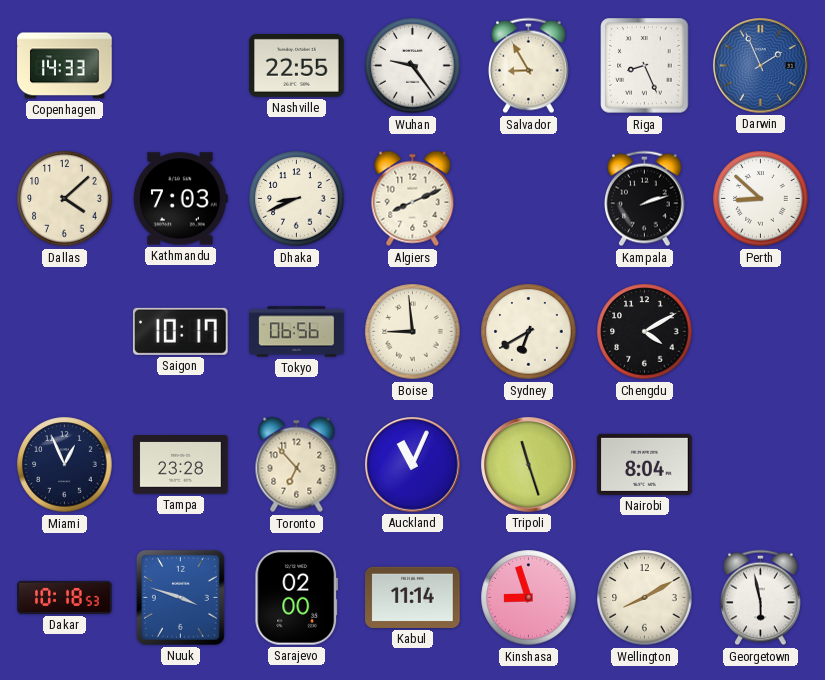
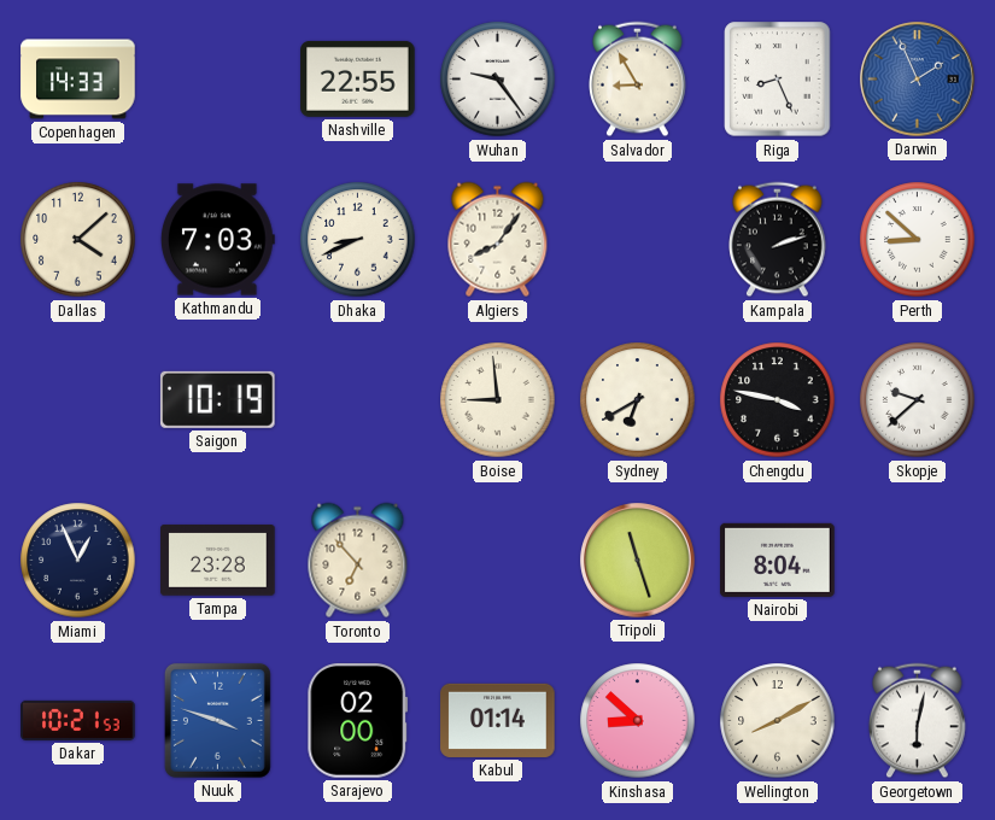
Algiers: 8:11 -> 8:06
Saigon: 10:17 -> 10:19
Tokyo: 06:56 -> none
Chengdu: 4:10 -> 3:47
Skopje: none -> 9:38
Auckland: 11:04 -> none
Dakar: 10:18 -> 10:21
Kabul: 11:14 -> 01:14
Kinshasa: 8:57 -> 8:52
Georgetown: 5:58 -> 6:02
